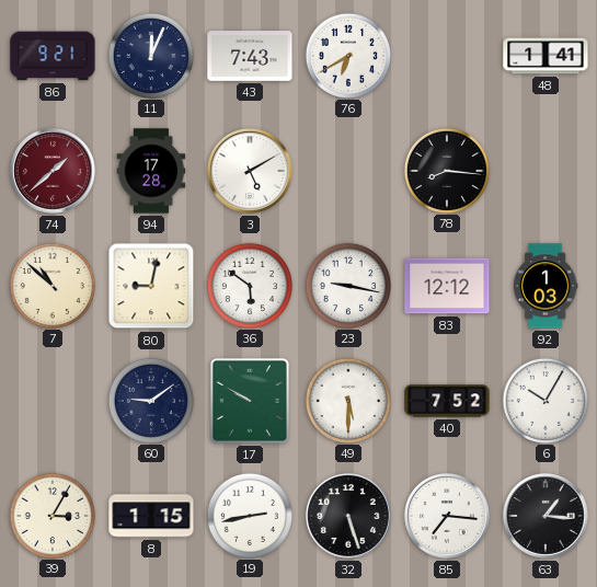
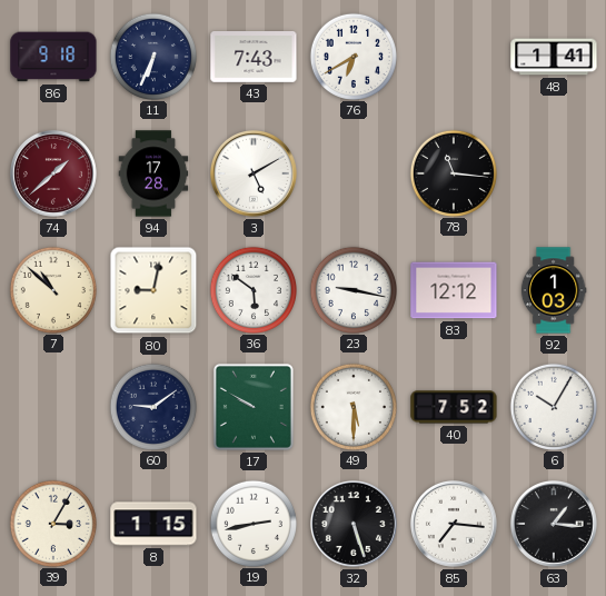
86: 9:21 -> 9:18
11: 12:04 -> 6:34
78: 8:16 -> 11:16
